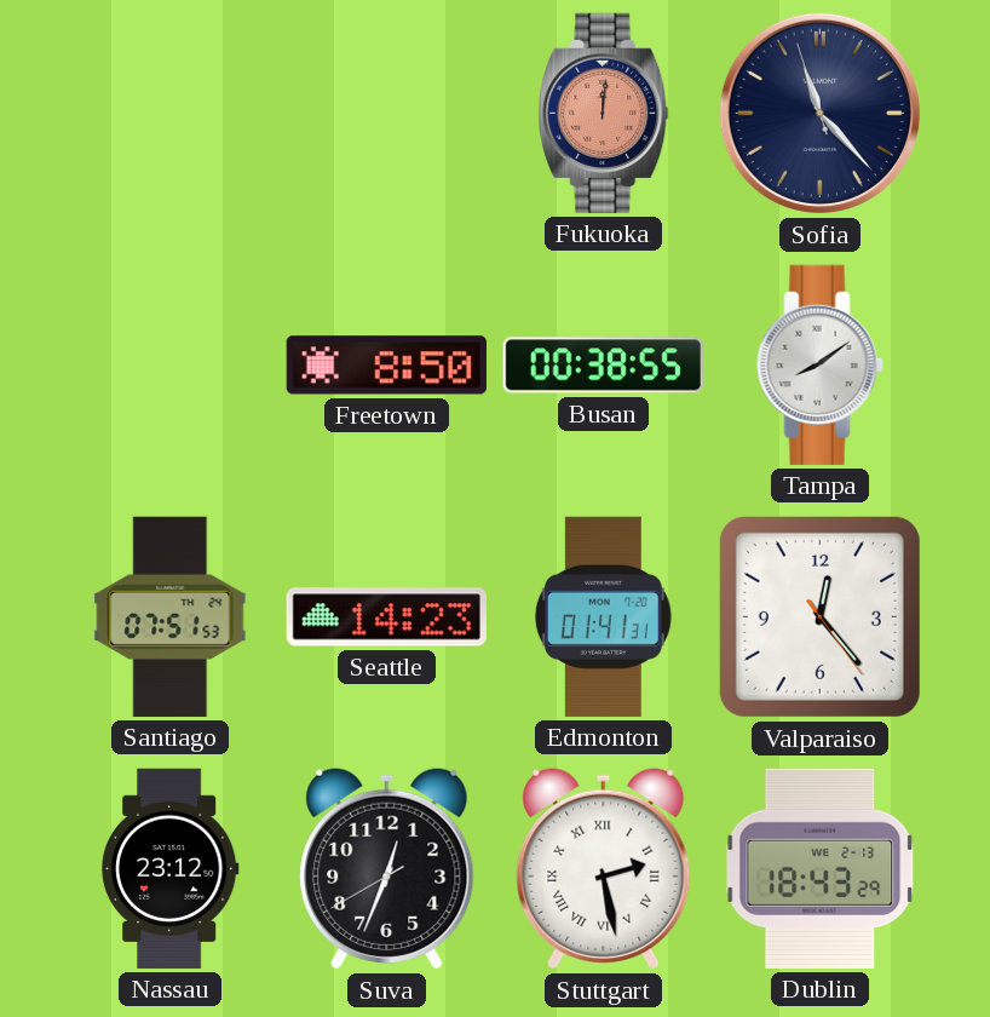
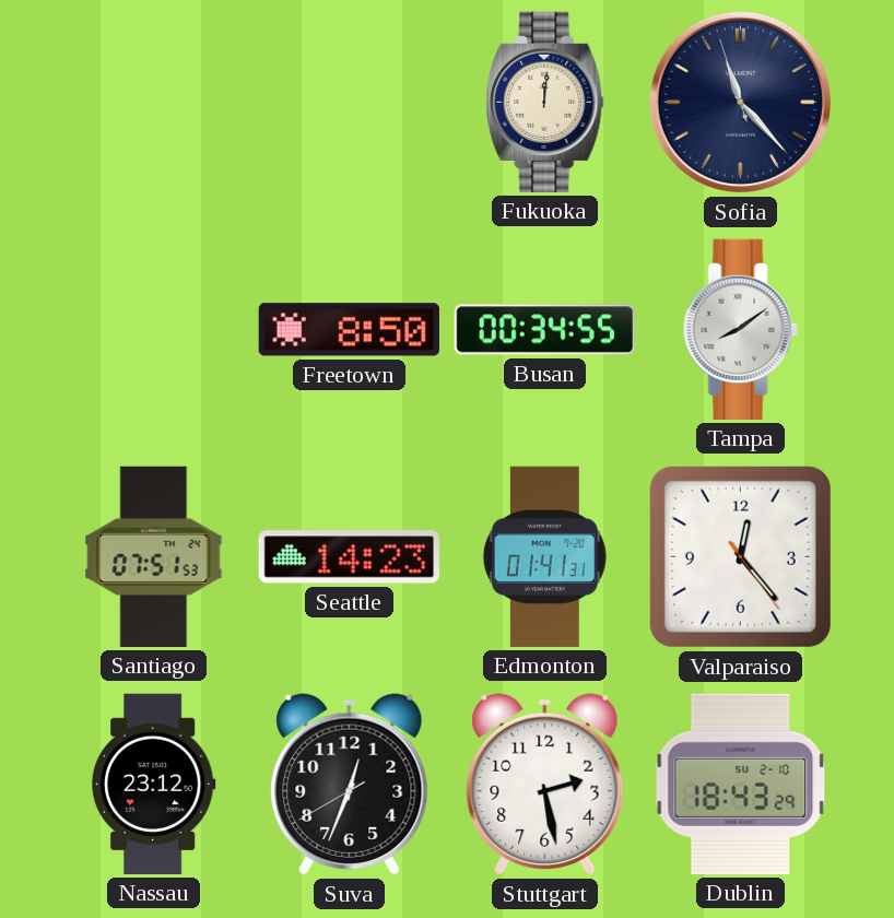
Fukuoka dial: salmon -> cream
Busan: 00:38 -> 00:34
Stuttgart numerals: Roman -> Arabic
Dublin date: WE 2-13 -> SU 2-10
